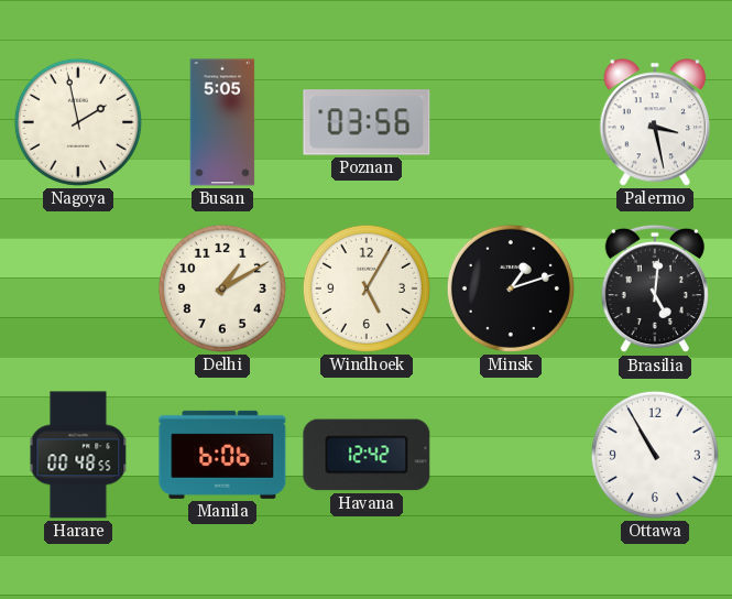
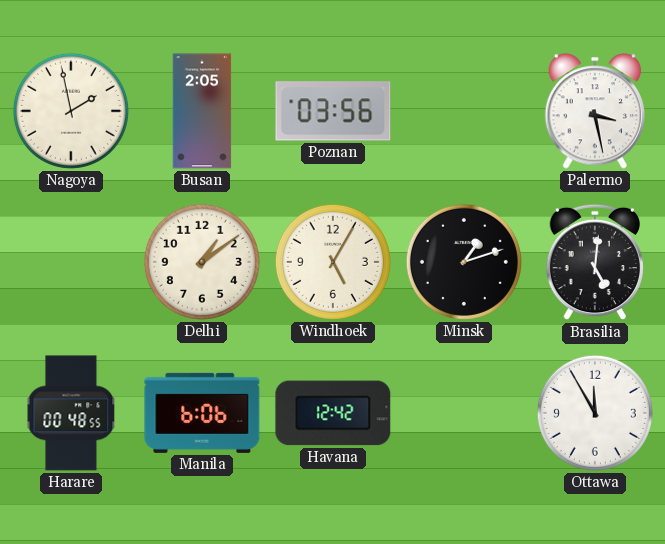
Busan: 5:05 -> 2:05
Delhi: 1:10 -> 1:09
Ottawa: 10:55 -> 11:55
